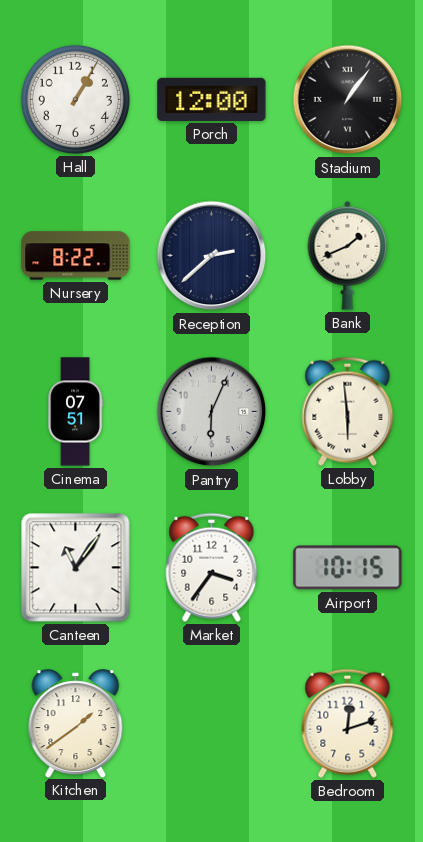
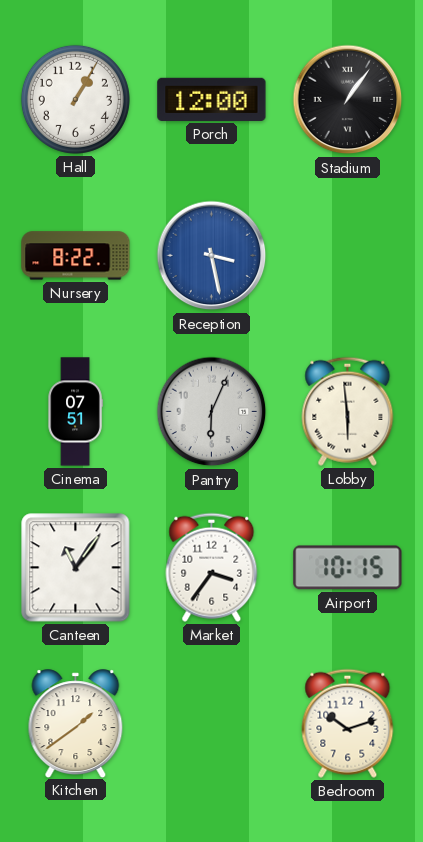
Reception: 2:38 -> 3:28
Reception dial: navy -> blue
Bank: 1:41 -> none
Bedroom: 12:12 -> 10:12
